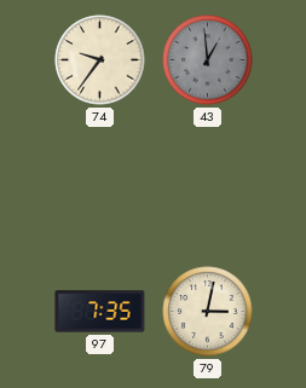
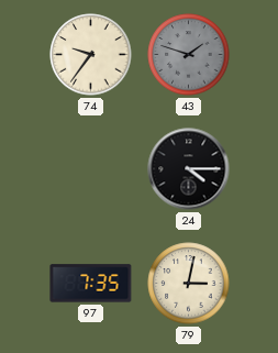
43: 12:59 -> 1:48
24: none -> 4:15
